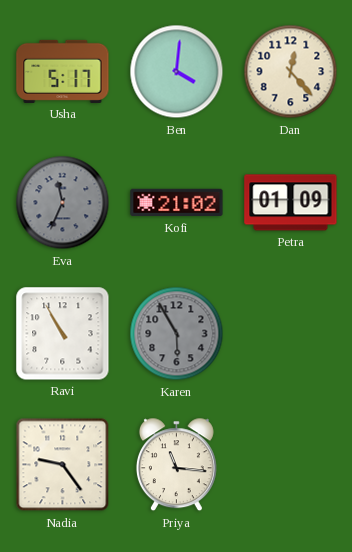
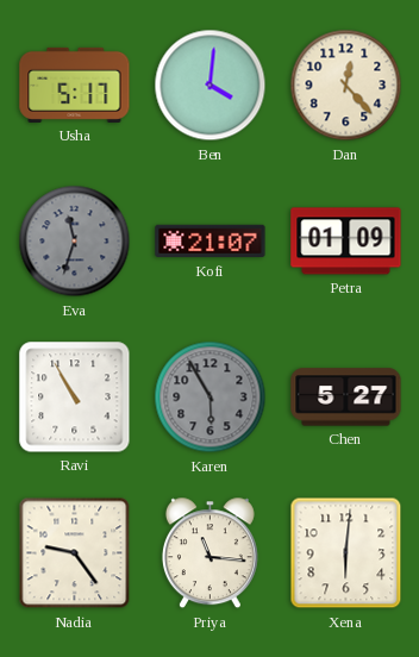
Eva: 11:34 -> 11:33
Kofi: 21:02 -> 21:07
Chen: none -> 5:27
Xena: none -> 6:01
